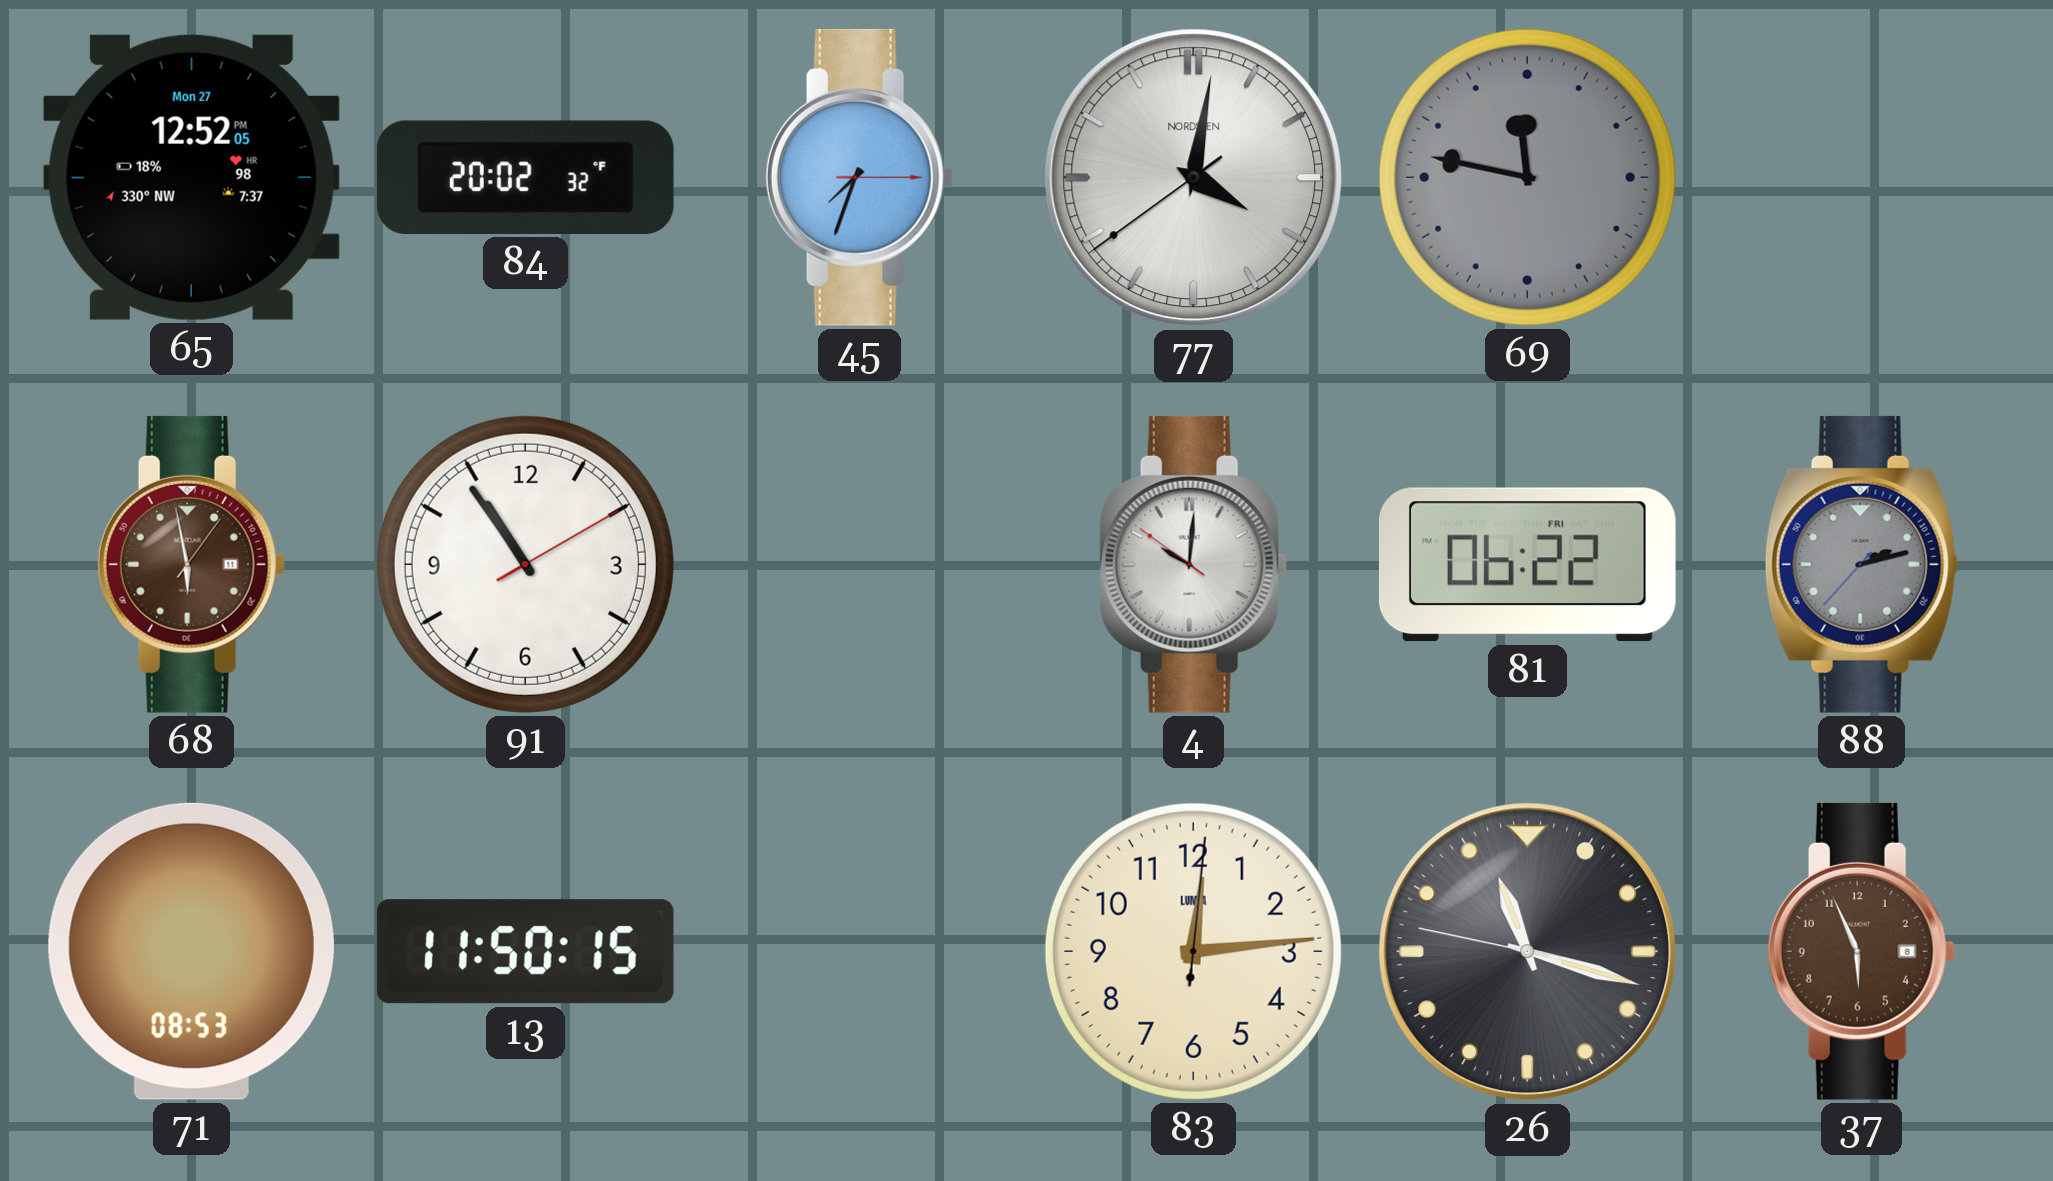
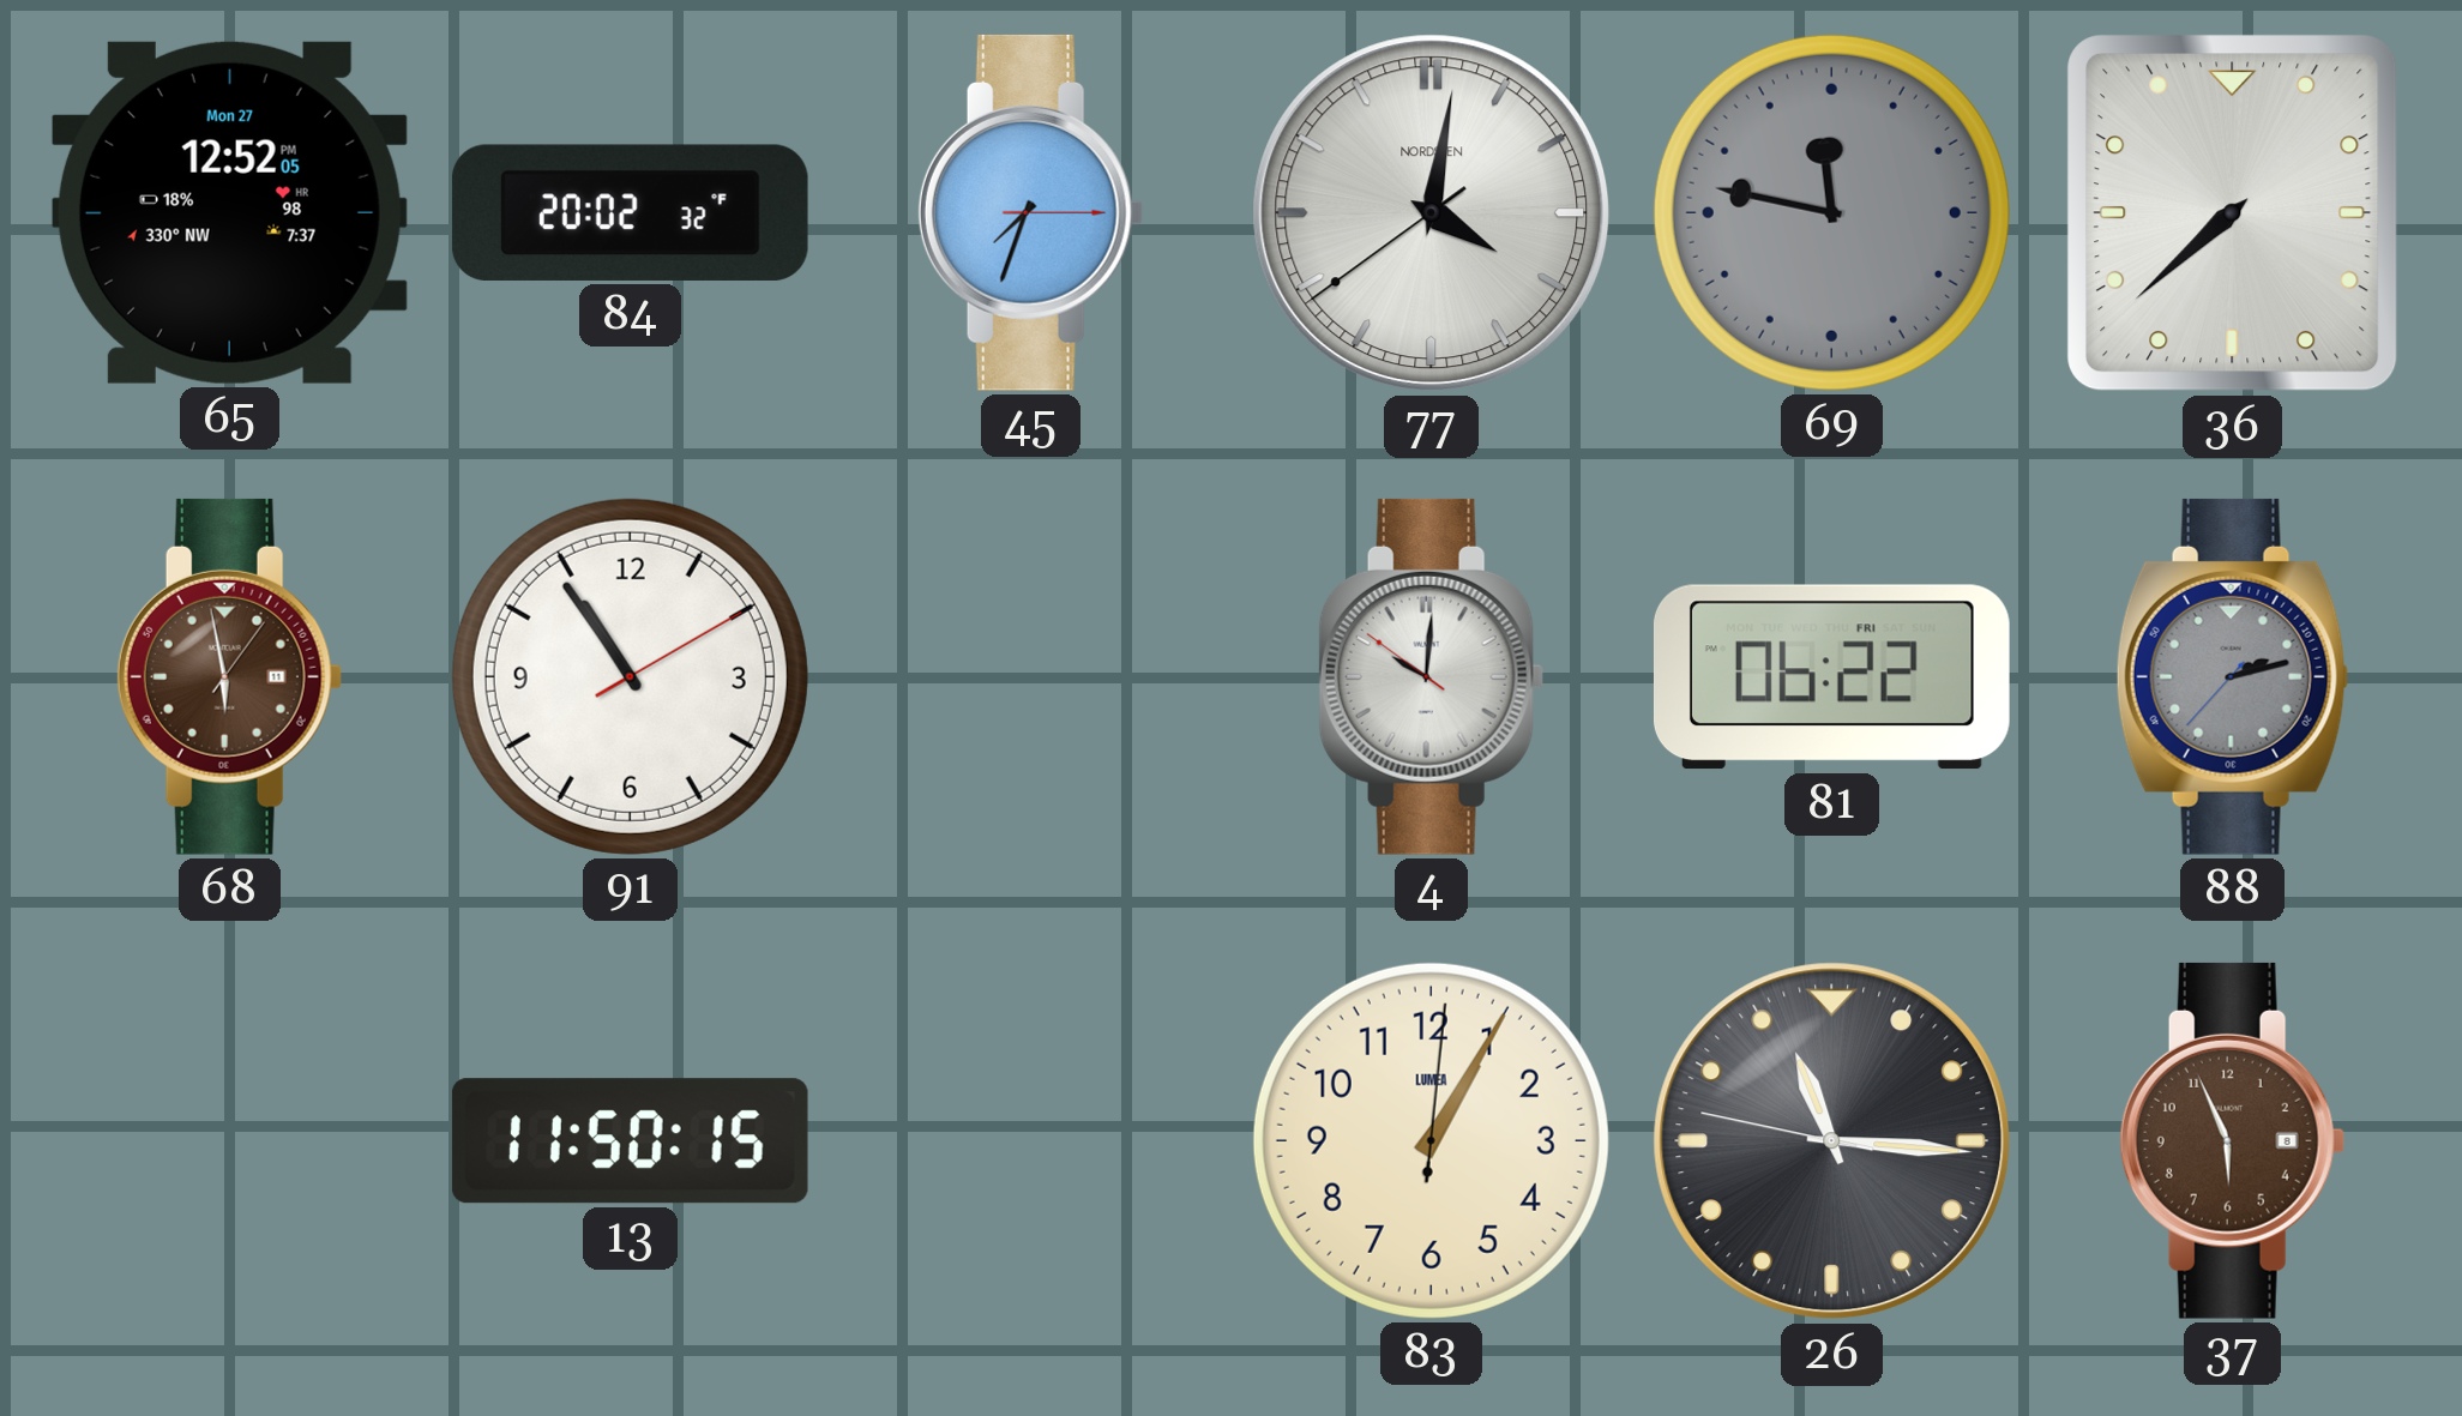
36: none -> 7:38
71: 08:53 -> none
83: 12:14 -> 1:05
26: 11:17 -> 11:15
